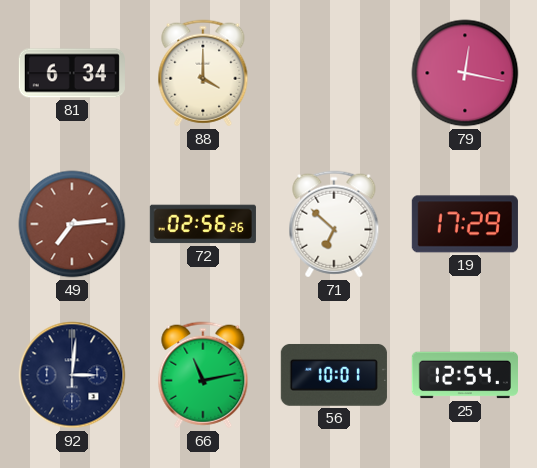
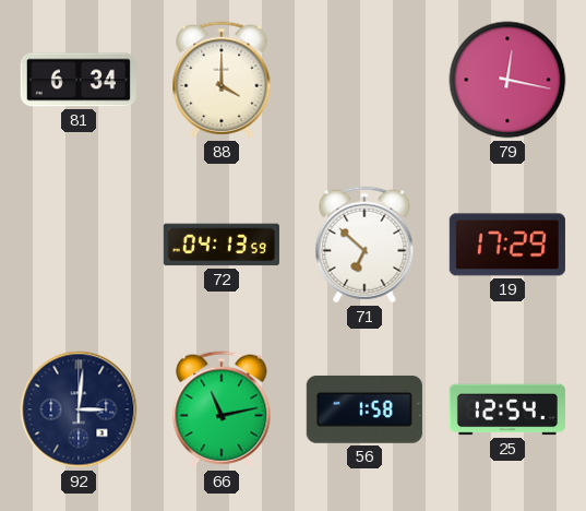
49: 7:14 -> none
72: 02:56 -> 04:13
56: 10:01 -> 1:58
